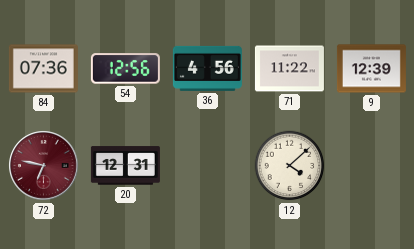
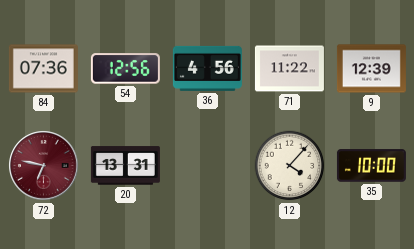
20: 12:31 -> 13:31
12: 4:08 -> 4:07
35: none -> 10:00
